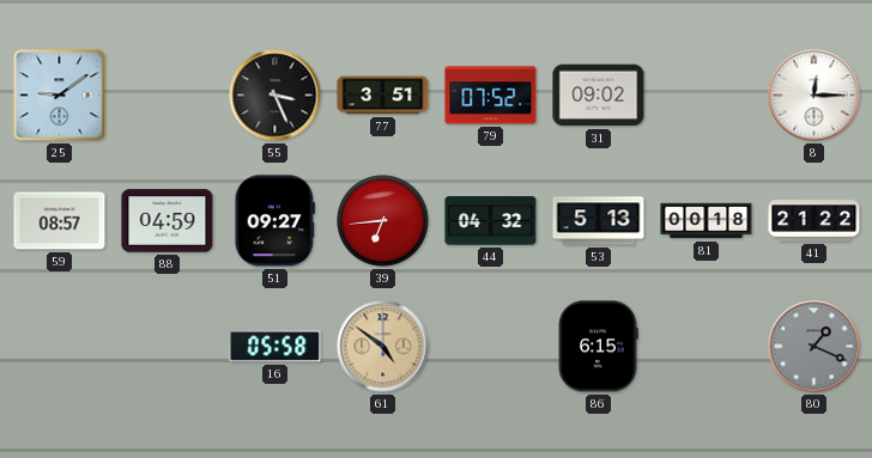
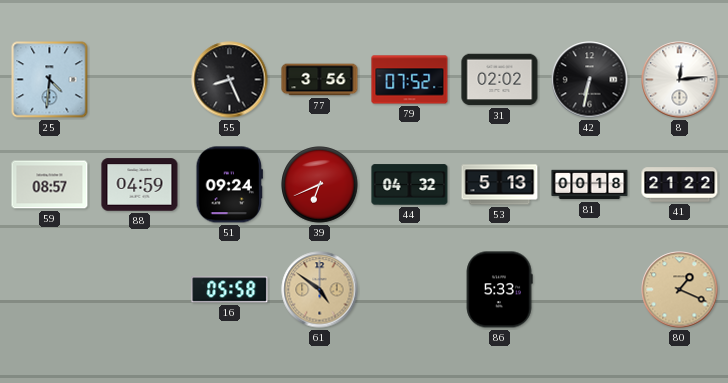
25: 9:09 -> 4:31
55: 3:26 -> 8:26
77: 3:51 -> 3:56
31: 09:02 -> 02:02
42: none -> 6:32
8: 12:15 -> 12:14
51: 09:27 -> 09:24
39: 6:44 -> 6:41
86: 6:15 -> 5:33
80 dial: grey -> champagne
